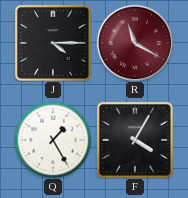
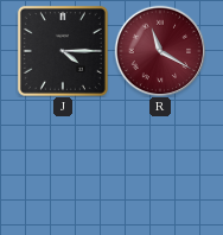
Q: 1:25 -> none
F: 4:05 -> none
